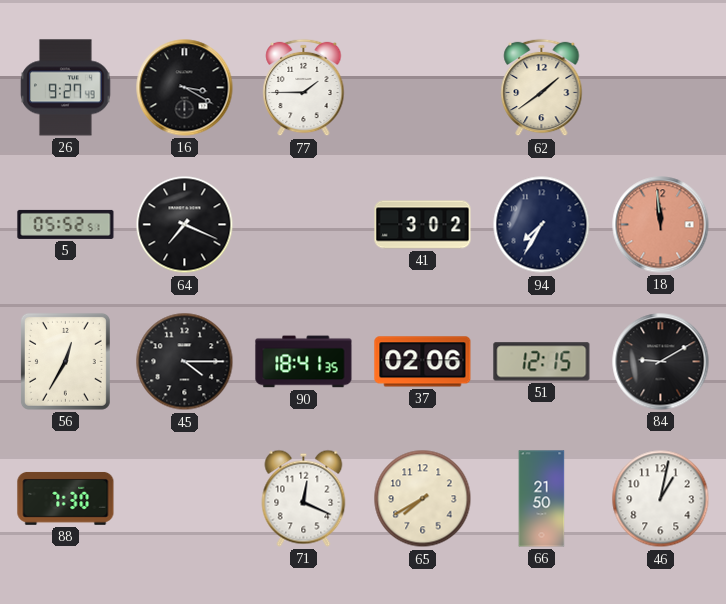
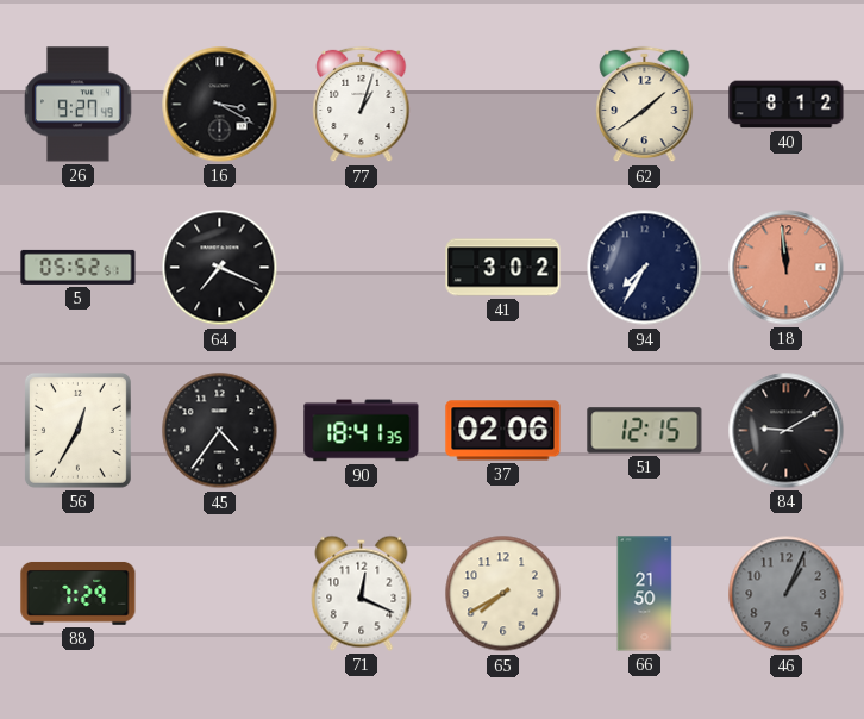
77: 1:45 -> 1:03
40: none -> 8:12
45: 4:15 -> 4:36
88: 7:30 -> 7:29
46: 1:02 -> 1:04
46 dial: white -> grey
